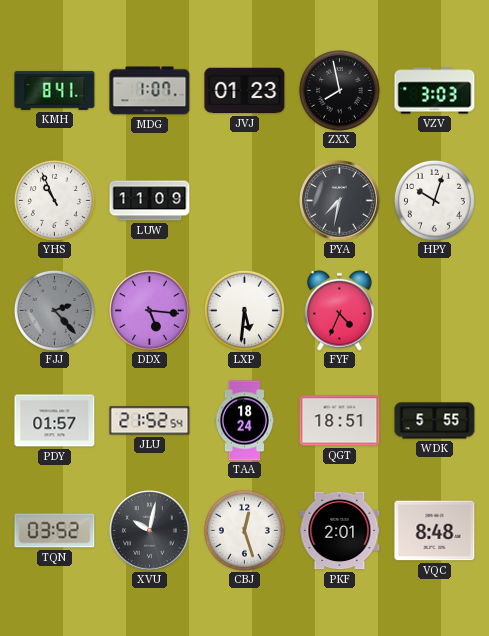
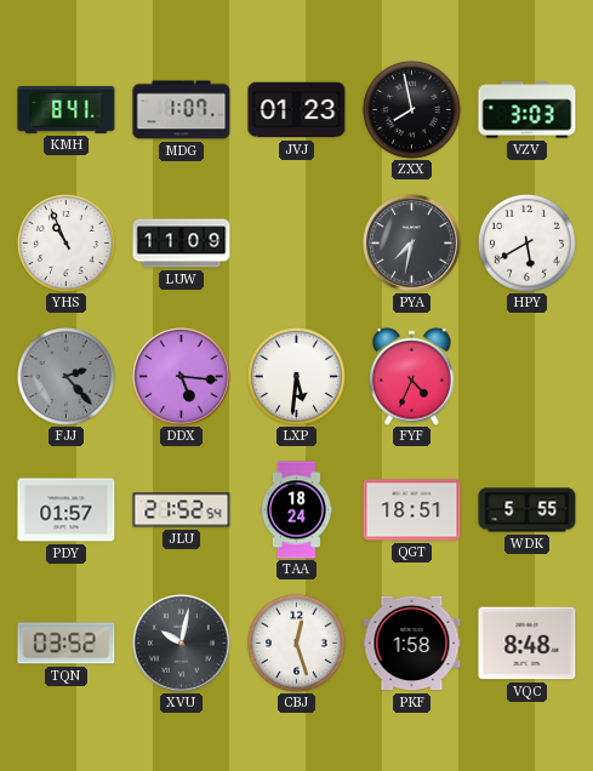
HPY: 10:03 -> 5:40
PKF: 2:01 -> 1:58
